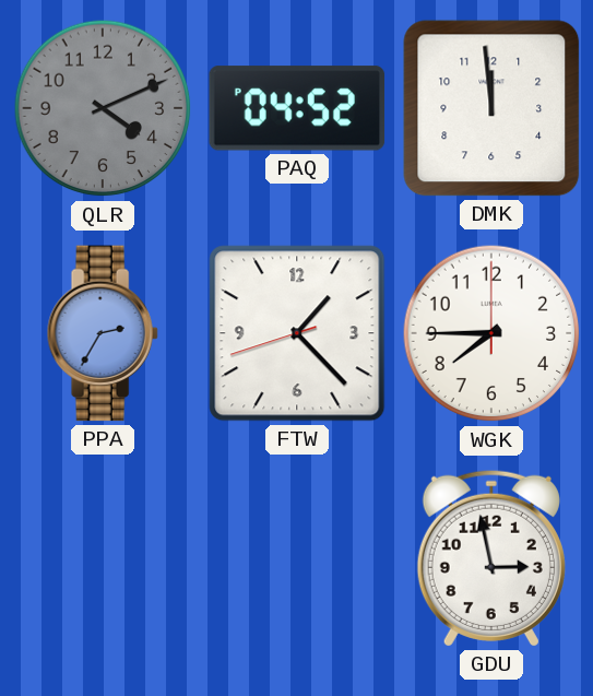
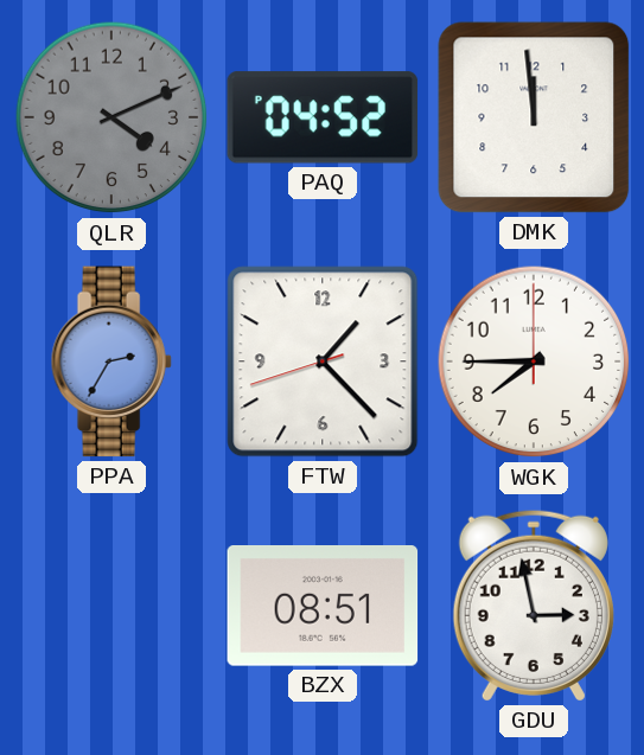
BZX: none -> 08:51
